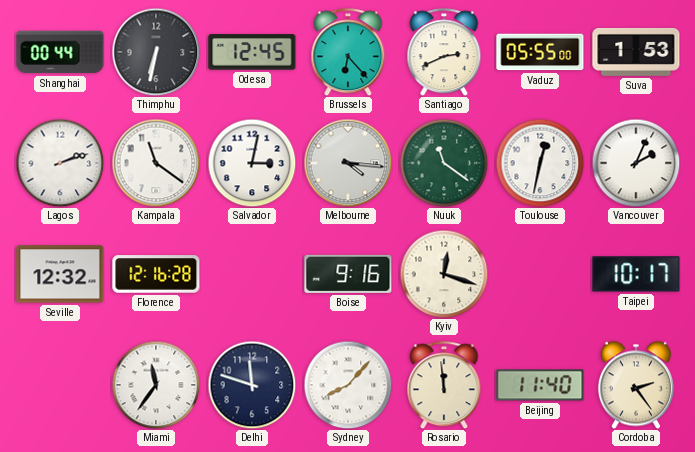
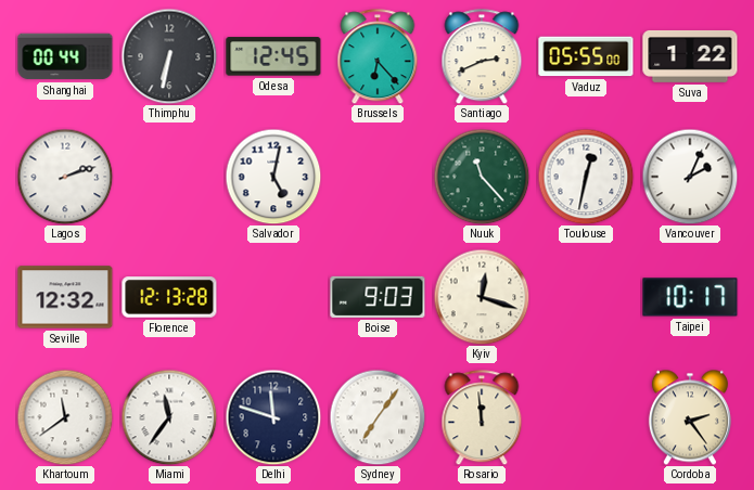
Suva: 1:53 -> 1:22
Kampala: 11:21 -> none
Salvador: 3:02 -> 5:02
Melbourne: 4:16 -> none
Nuuk: 11:21 -> 11:23
Florence: 12:16 -> 12:13
Boise: 9:16 -> 9:03
Khartoum: none -> 11:39
Sydney: 8:07 -> 7:06
Beijing: 11:40 -> none
